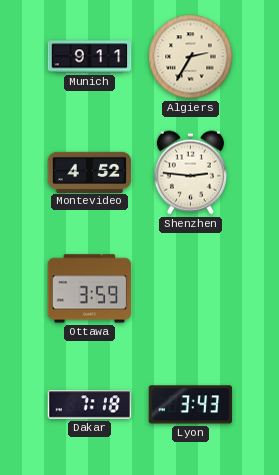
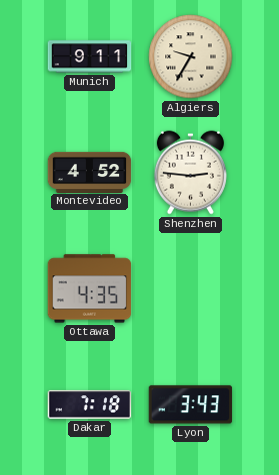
Algiers: 2:35 -> 9:35
Ottawa: 3:59 -> 4:35
